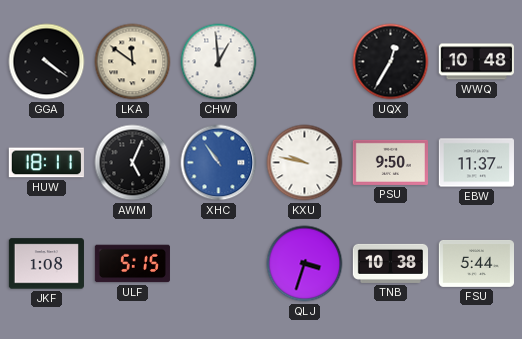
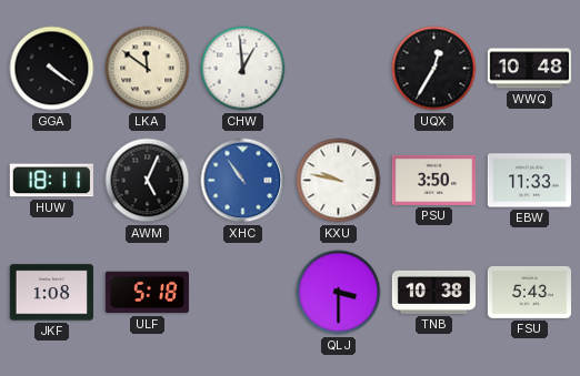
PSU: 9:50 -> 3:50
EBW: 11:37 -> 11:33
ULF: 5:15 -> 5:18
QLJ: 3:33 -> 3:30
FSU: 5:44 -> 5:43
